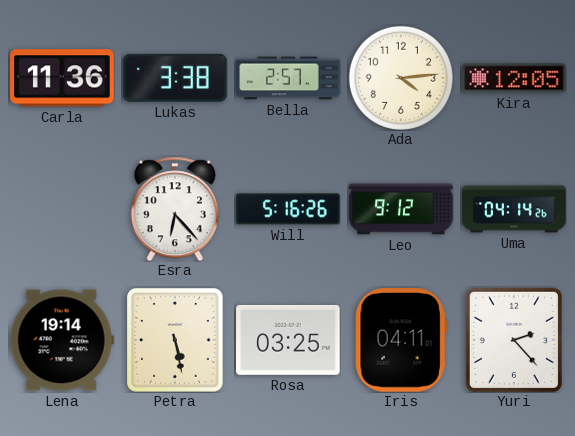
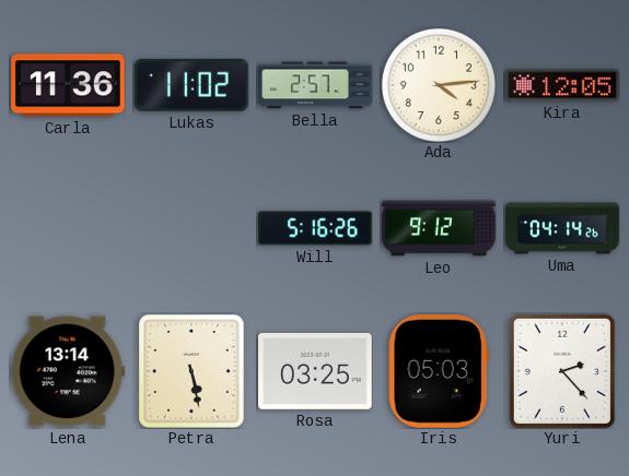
Lukas: 3:38 -> 11:02
Esra: 6:23 -> none
Lena: 19:14 -> 13:14
Iris: 04:11 -> 05:03
